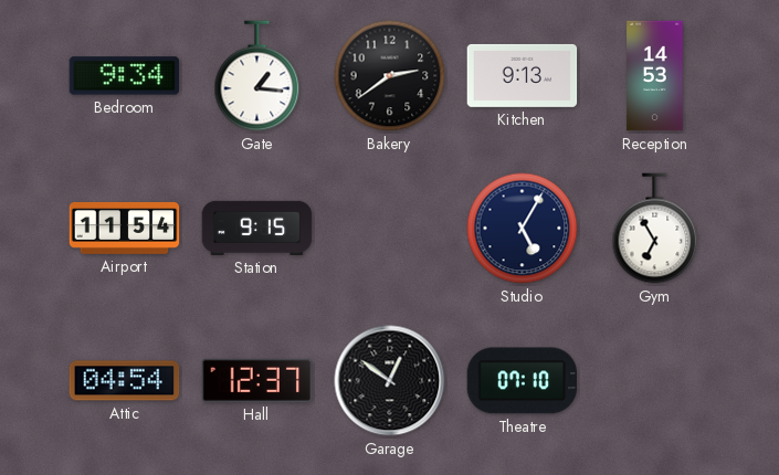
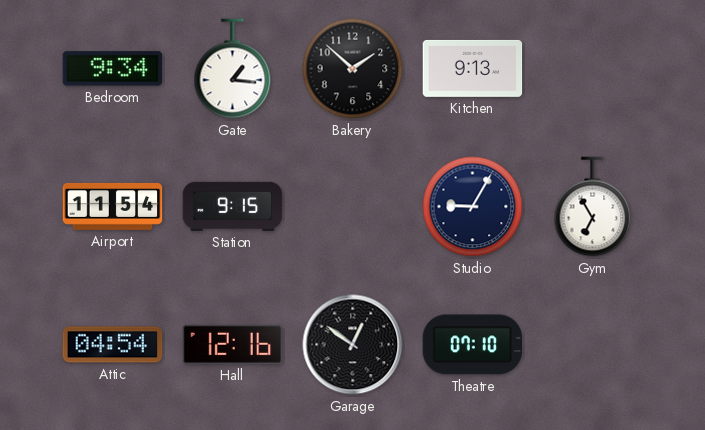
Bakery: 2:39 -> 1:52
Reception: 14:53 -> none
Studio: 5:05 -> 9:05
Hall: 12:37 -> 12:16
